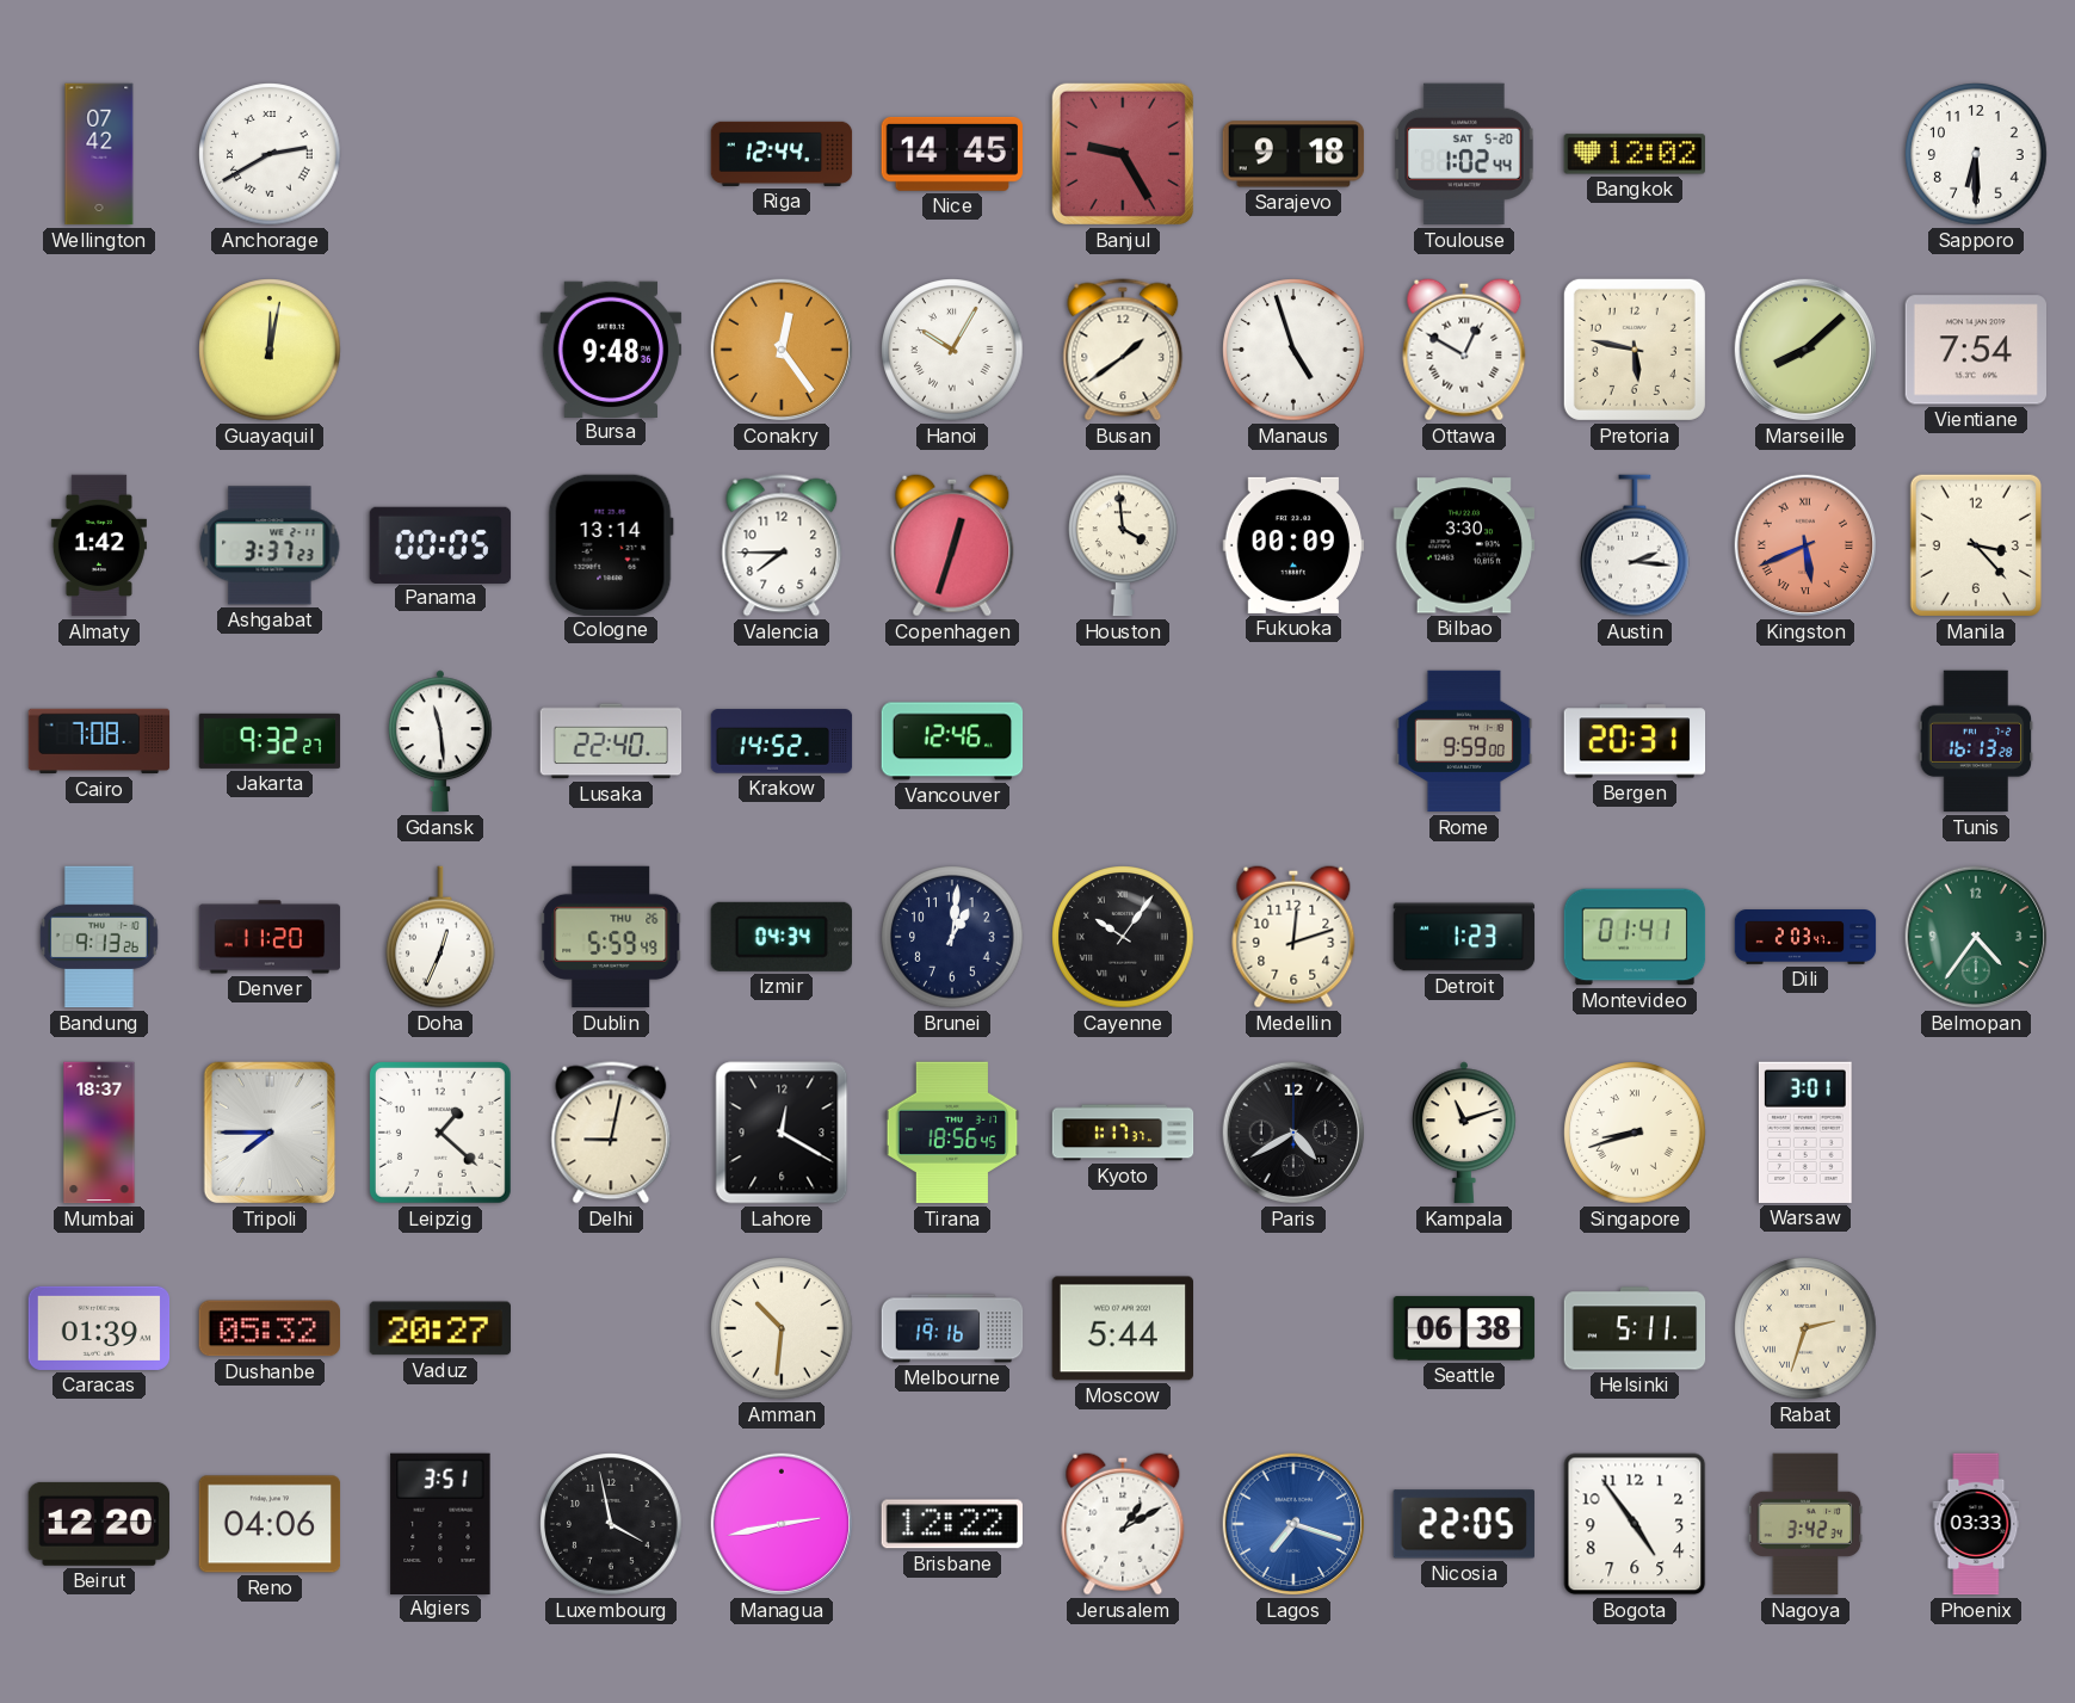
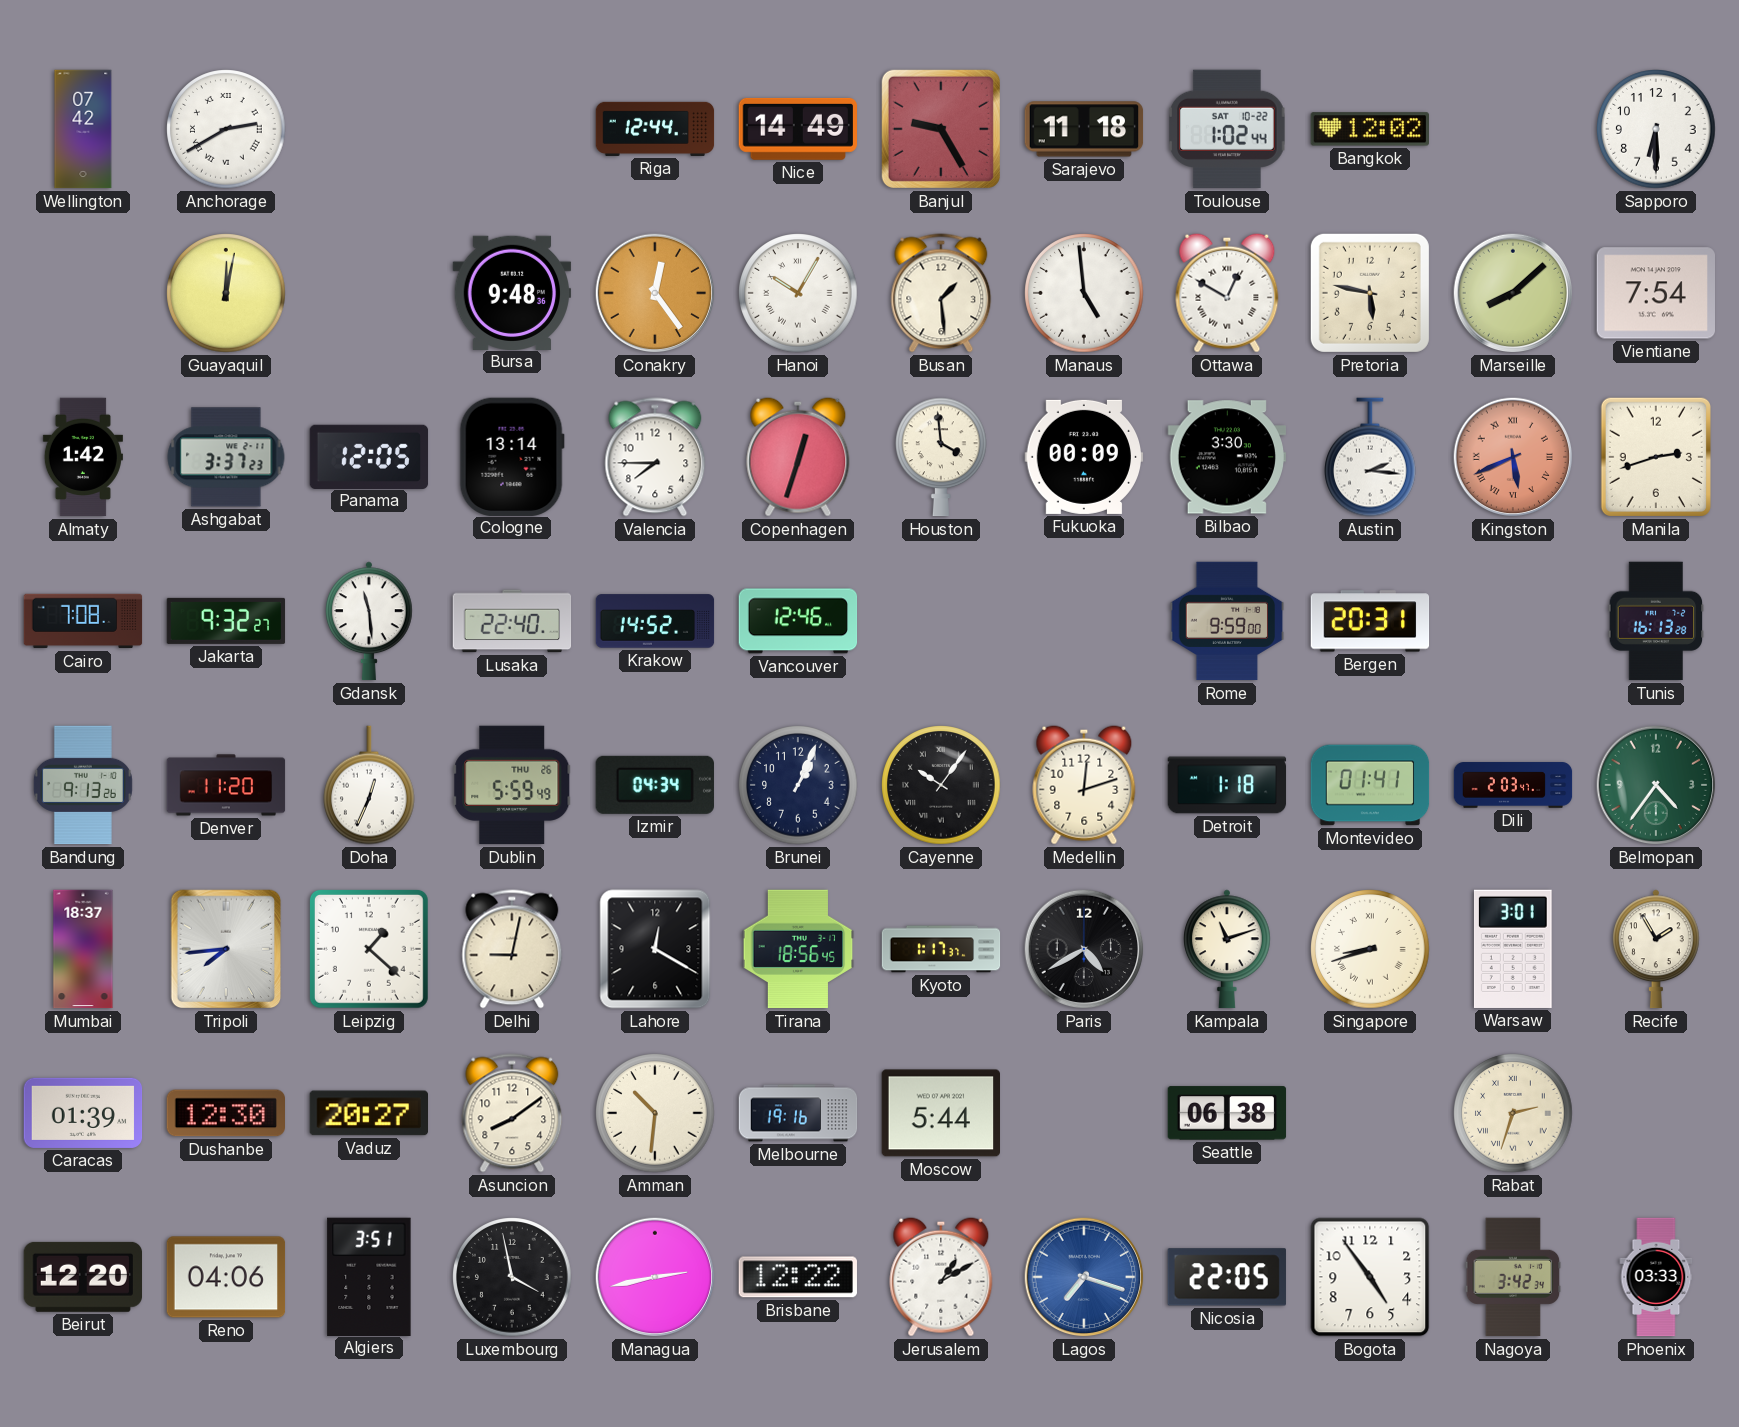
Nice: 14:45 -> 14:49
Sarajevo: 9:18 -> 11:18
Toulouse date: SAT 5-20 -> SAT 10-22
Busan: 1:39 -> 1:29
Manaus: 4:57 -> 4:59
Panama: 00:05 -> 12:05
Manila: 3:23 -> 2:42
Brunei: 1:01 -> 1:04
Detroit: 1:23 -> 1:18
Tripoli: 7:45 -> 7:44
Recife: none -> 1:55
Dushanbe: 05:32 -> 12:30
Asuncion: none -> 8:09
Helsinki: 5:11 -> none
